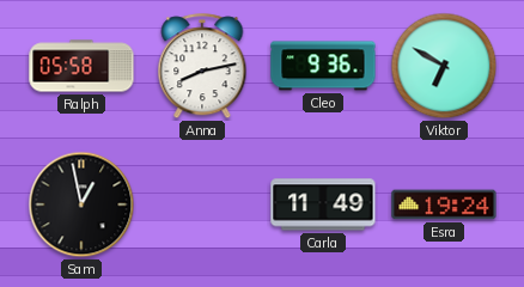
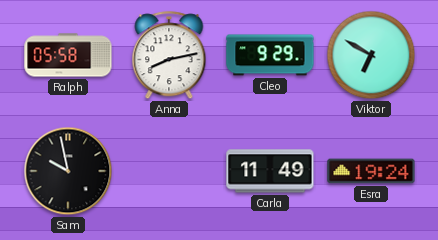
Cleo: 9:36 -> 9:29
Sam: 12:58 -> 9:58
